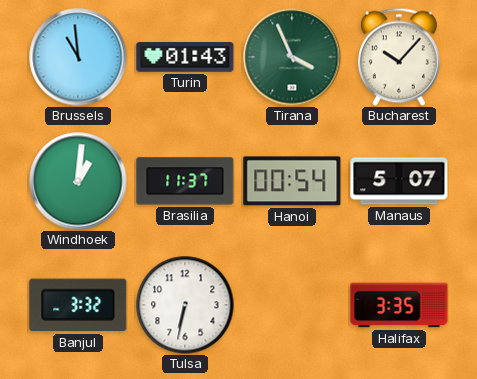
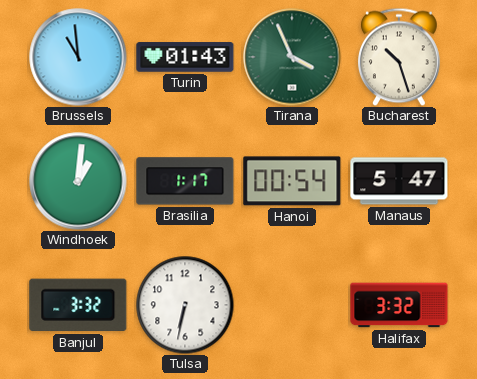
Bucharest: 10:07 -> 10:27
Brasilia: 11:37 -> 1:17
Manaus: 5:07 -> 5:47
Halifax: 3:35 -> 3:32
